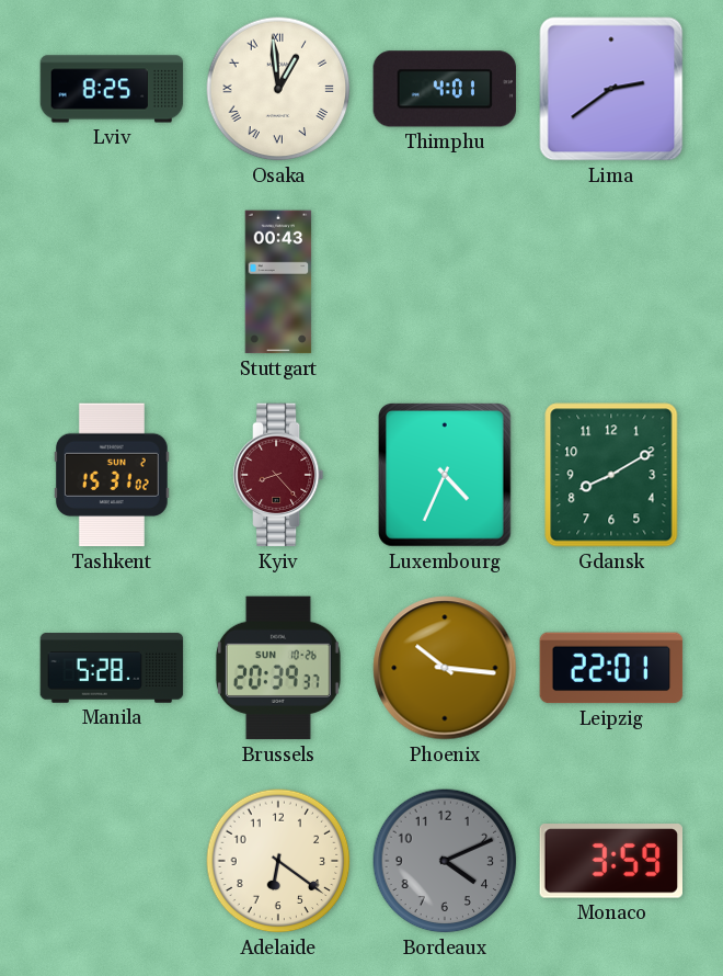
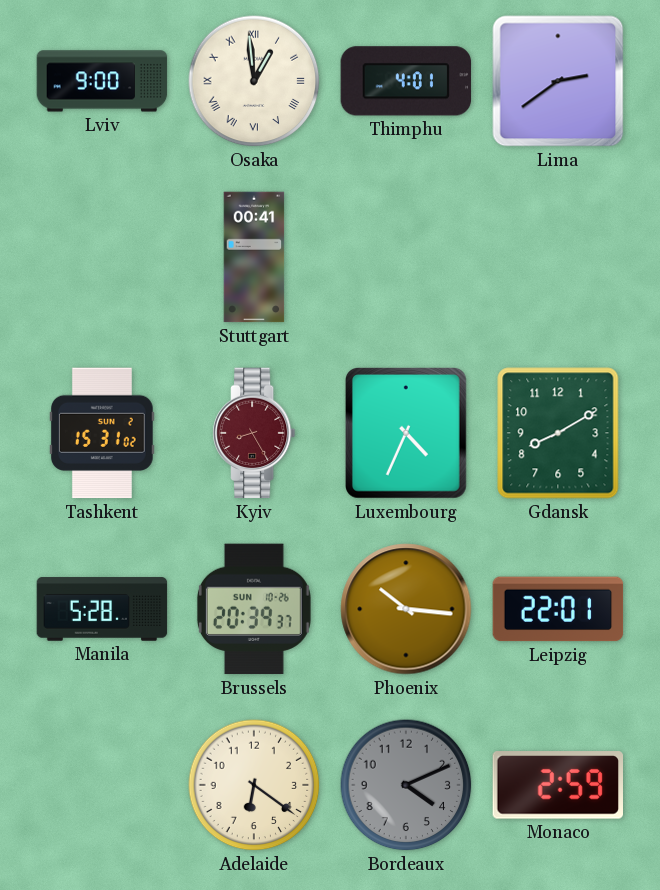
Lviv: 8:25 -> 9:00
Stuttgart: 00:43 -> 00:41
Kyiv: 8:23 -> 8:25
Monaco: 3:59 -> 2:59
